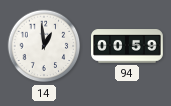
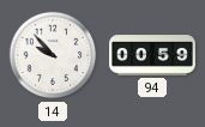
14: 12:59 -> 9:53
